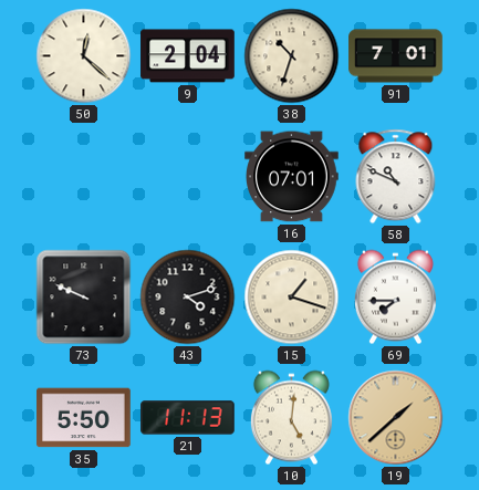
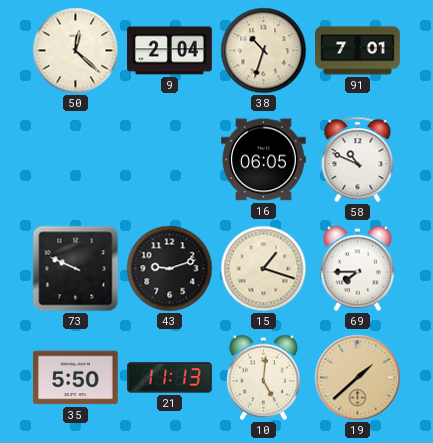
16: 07:01 -> 06:05
43: 4:12 -> 9:12
